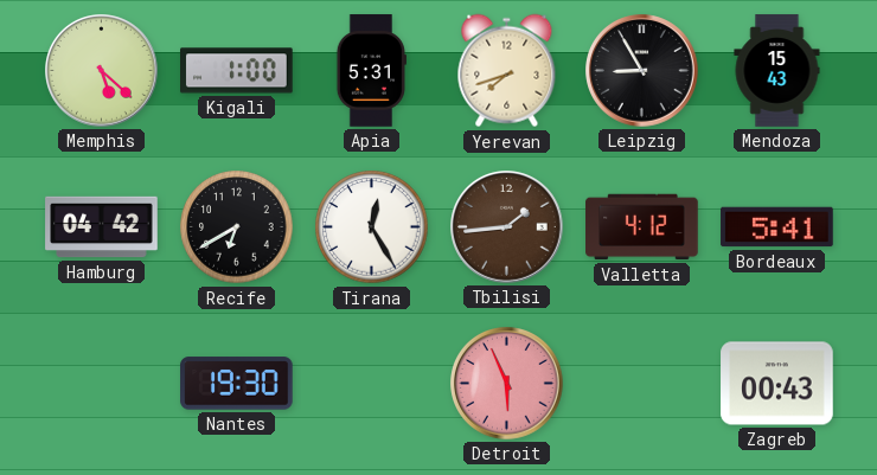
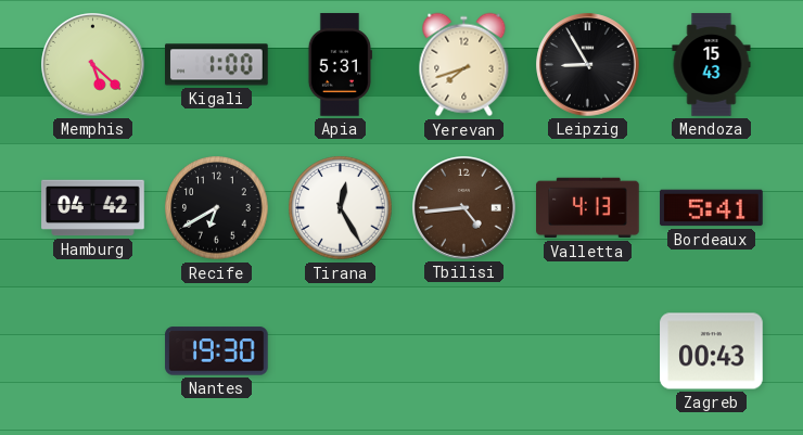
Tbilisi: 1:44 -> 4:44
Valletta: 4:12 -> 4:13
Detroit: 5:56 -> none
